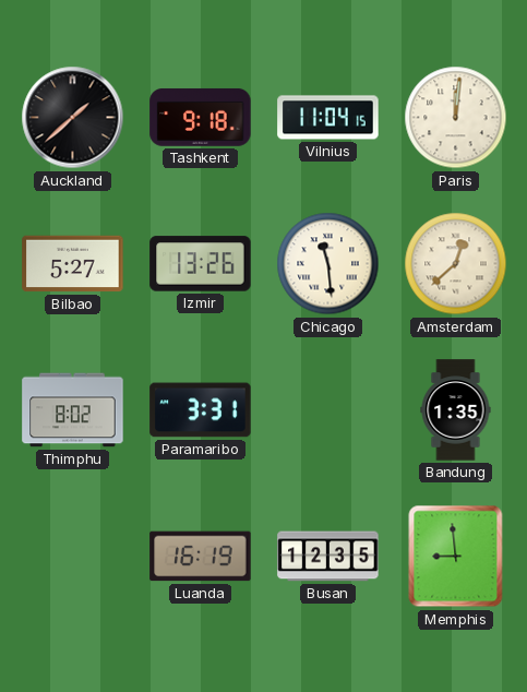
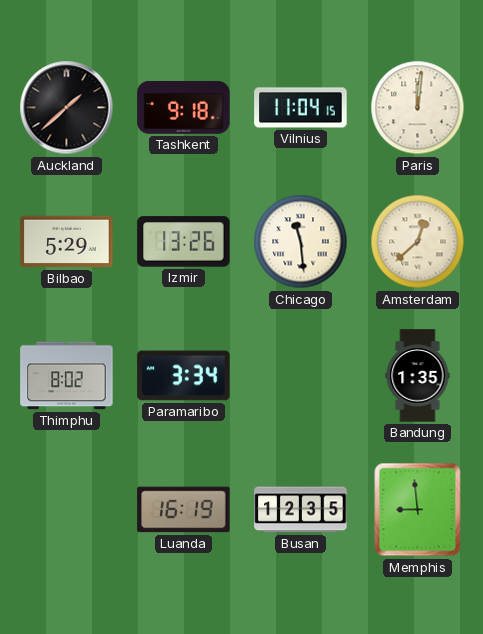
Bilbao: 5:27 -> 5:29
Paramaribo: 3:31 -> 3:34
